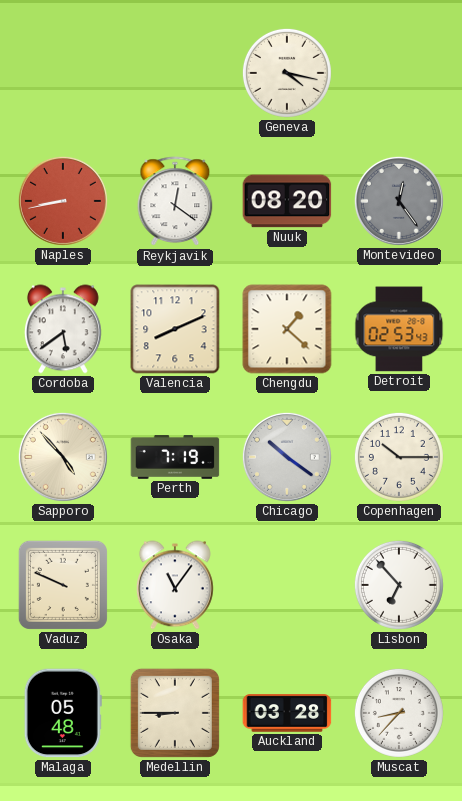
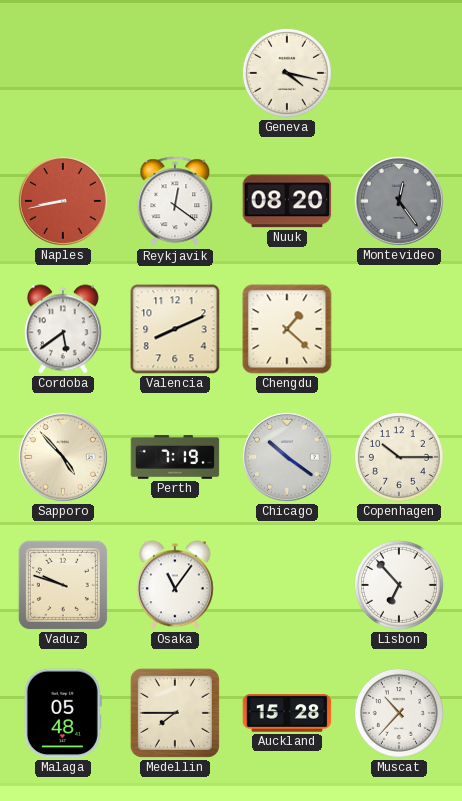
Detroit: 02:53 -> none
Vaduz: 9:49 -> 9:48
Medellin: 8:45 -> 7:45
Auckland: 03:28 -> 15:28
Muscat: 8:37 -> 10:37
